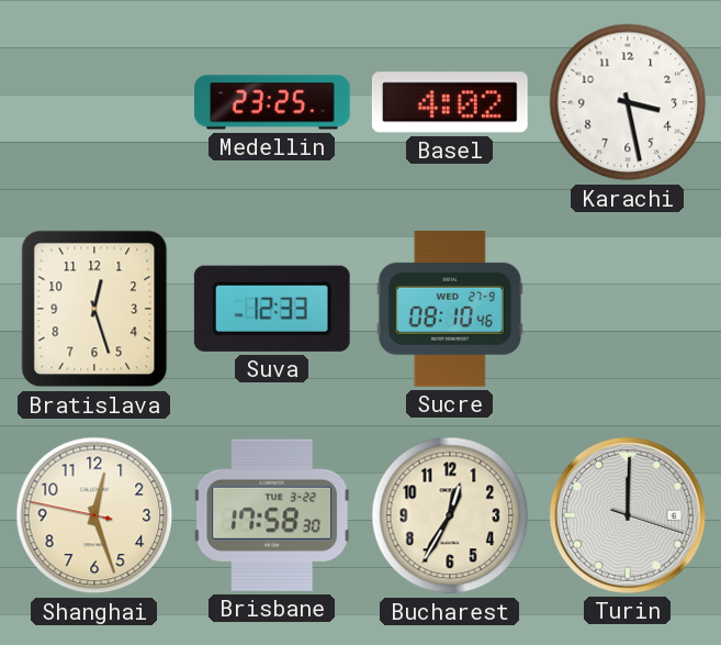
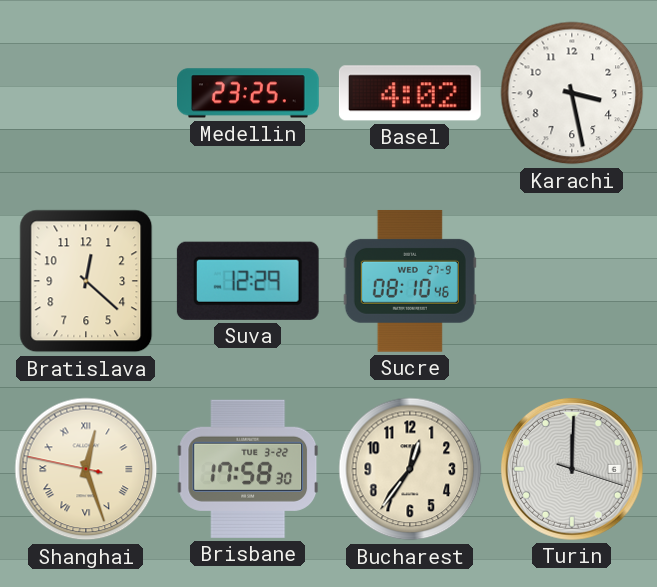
Bratislava: 12:27 -> 12:22
Suva: 12:33 -> 12:29
Shanghai numerals: Arabic -> Roman
Bucharest: 12:35 -> 12:36
